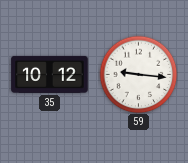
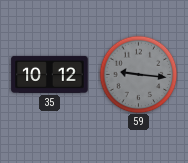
59 dial: white -> grey
